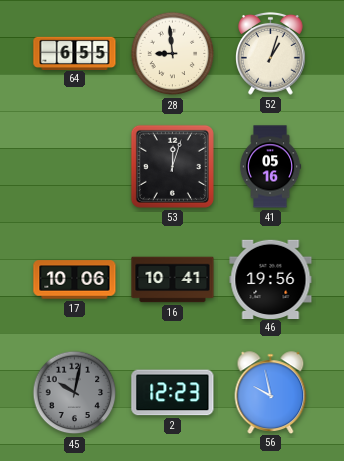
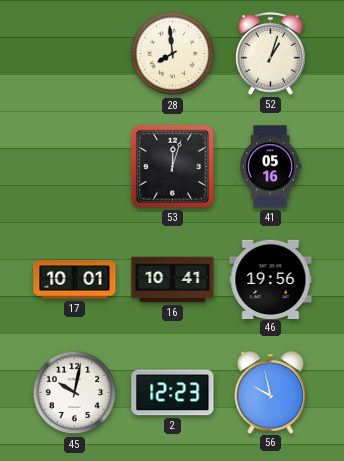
64: 6:55 -> none
28: 8:59 -> 7:59
17: 10:06 -> 10:01
45 dial: grey -> white
